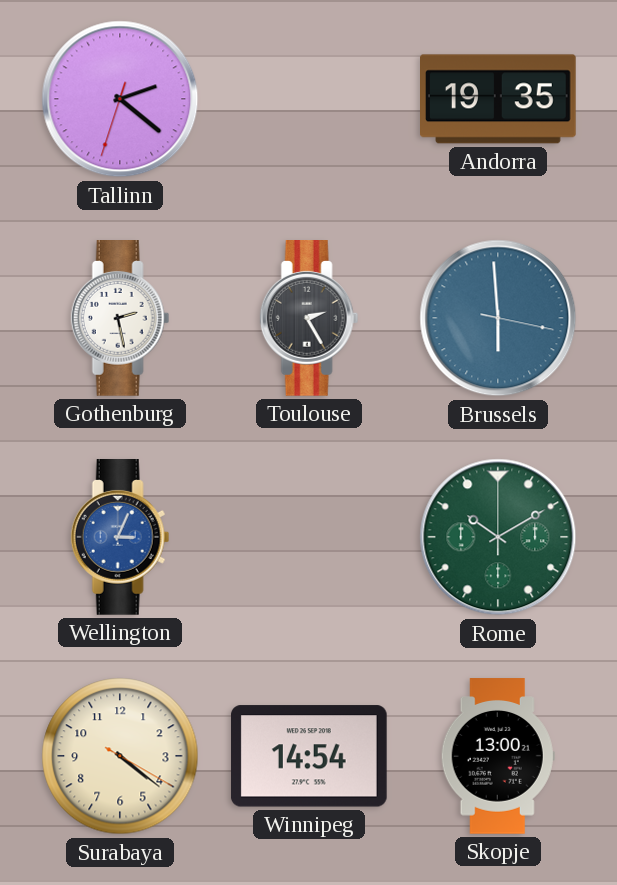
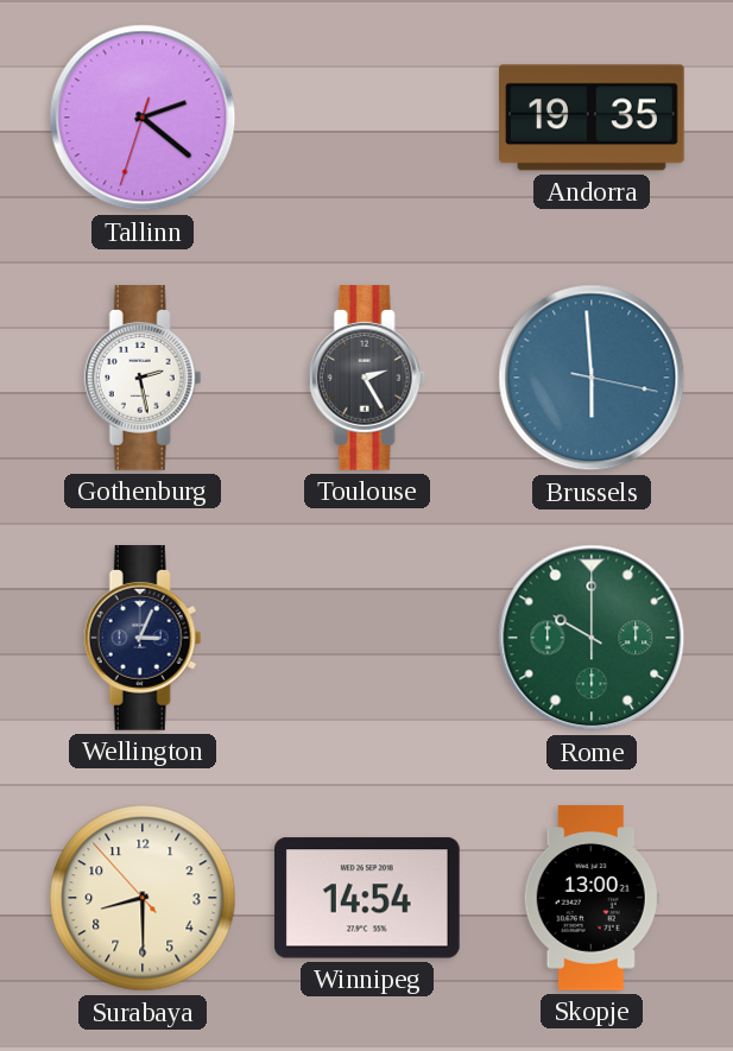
Wellington dial: blue -> navy
Rome: 10:10 -> 10:00
Surabaya: 4:21 -> 8:29
